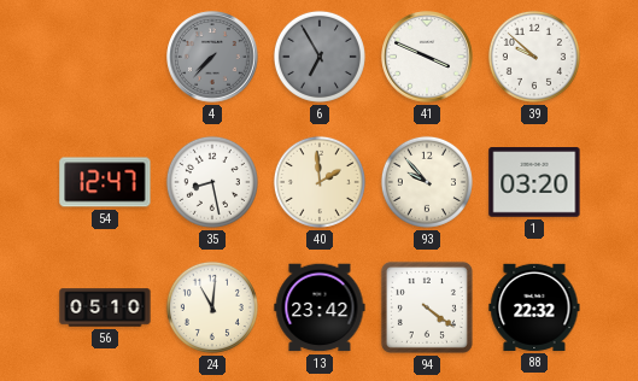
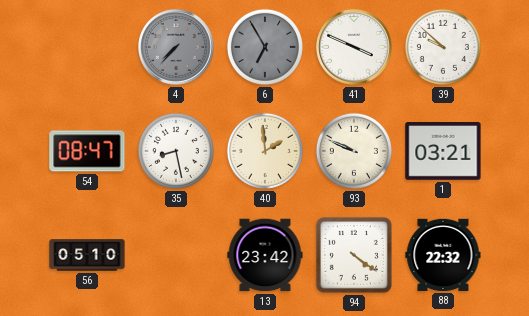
54: 12:47 -> 08:47
93: 9:53 -> 9:49
1: 03:20 -> 03:21
24: 11:01 -> none
